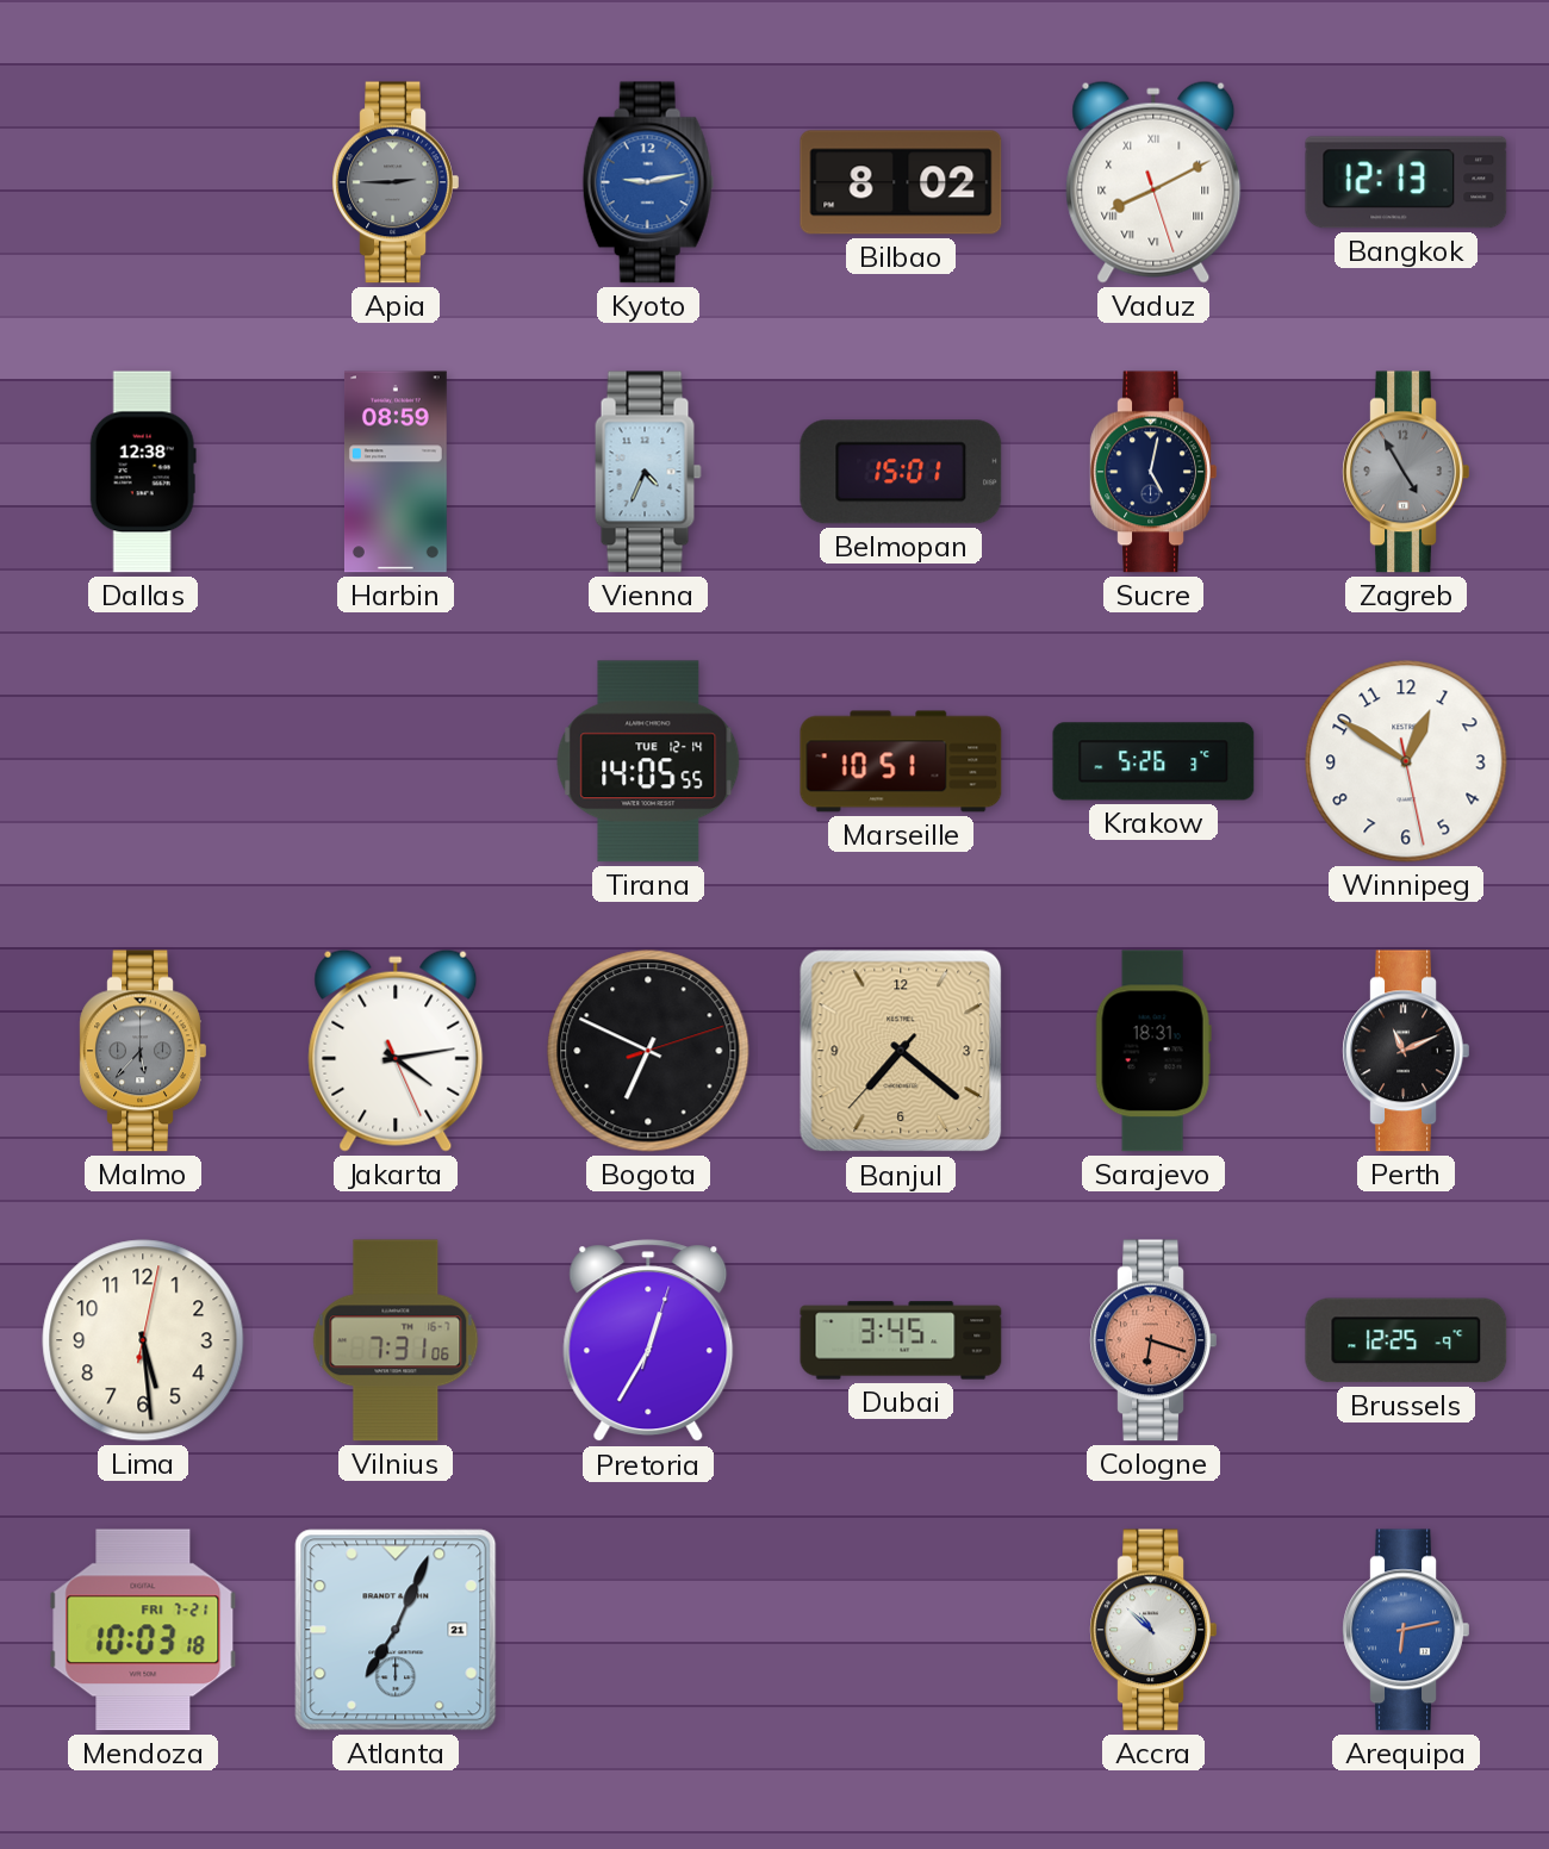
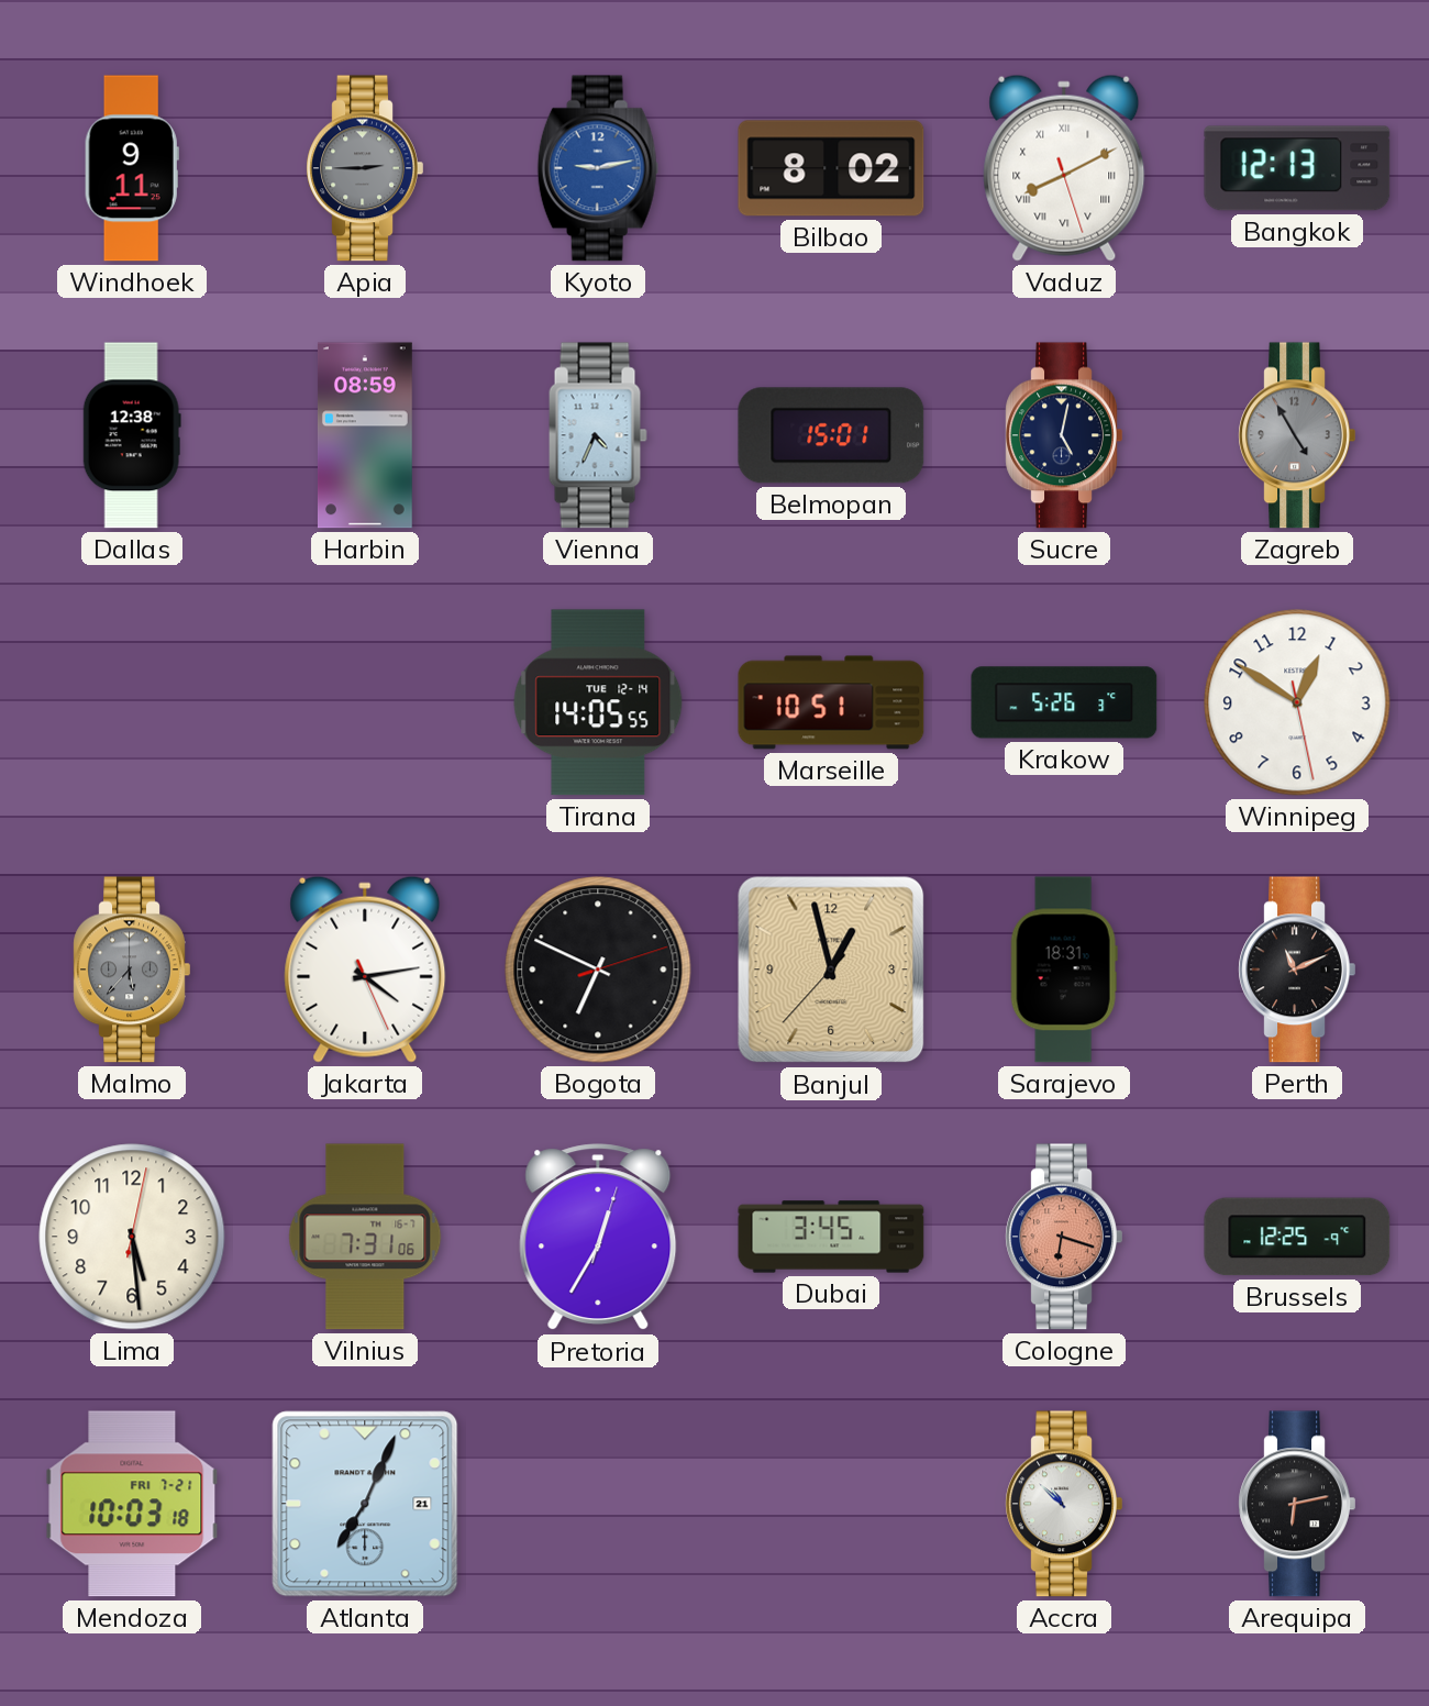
Windhoek: none -> 9:11
Banjul: 7:21 -> 12:57
Arequipa dial: blue -> black
